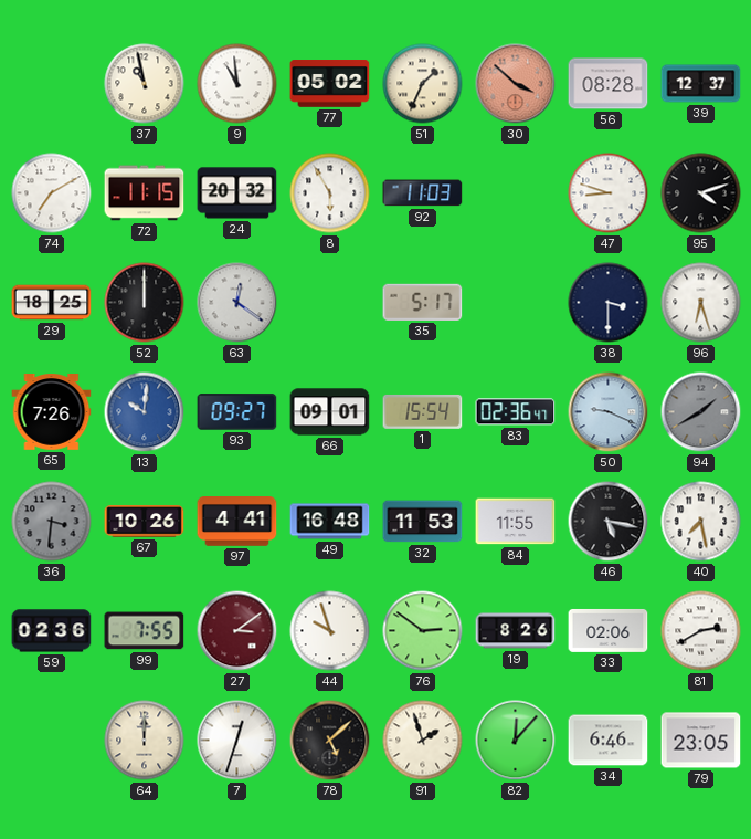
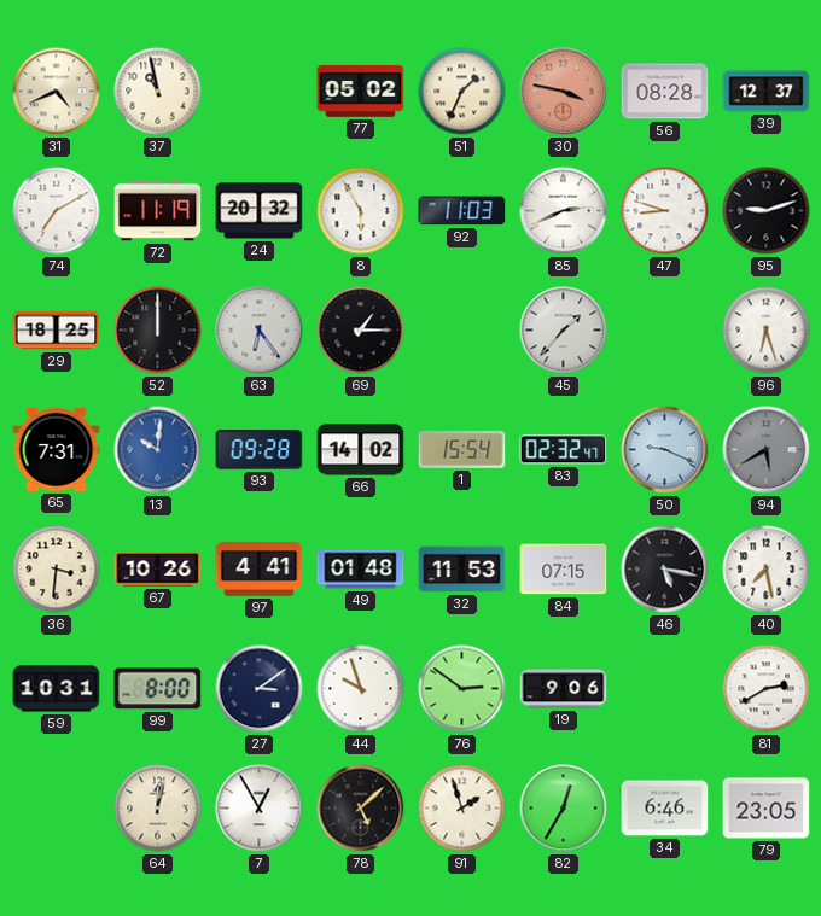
31: none -> 4:41
9: 10:59 -> none
30: 3:52 -> 3:47
72: 11:15 -> 11:19
85: none -> 2:41
95: 4:12 -> 9:12
63: 12:21 -> 6:24
69: none -> 1:15
35: 5:17 -> none
45: none -> 1:37
38: 3:30 -> none
65: 7:26 -> 7:31
93: 09:27 -> 09:28
66: 09:01 -> 14:02
83: 02:36 -> 02:32
94: 1:40 -> 5:40
36 dial: grey -> cream
49: 16:48 -> 01:48
84: 11:55 -> 07:15
59: 02:36 -> 10:31
99: 7:55 -> 8:00
27 dial: burgundy -> navy
19: 8:26 -> 9:06
33: 02:06 -> none
64: 12:00 -> 12:02
7: 12:33 -> 12:55
82: 12:07 -> 12:35
